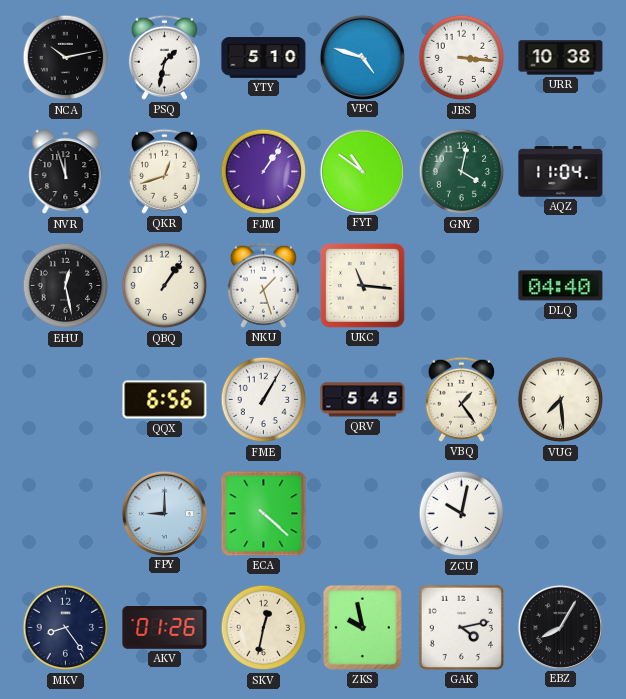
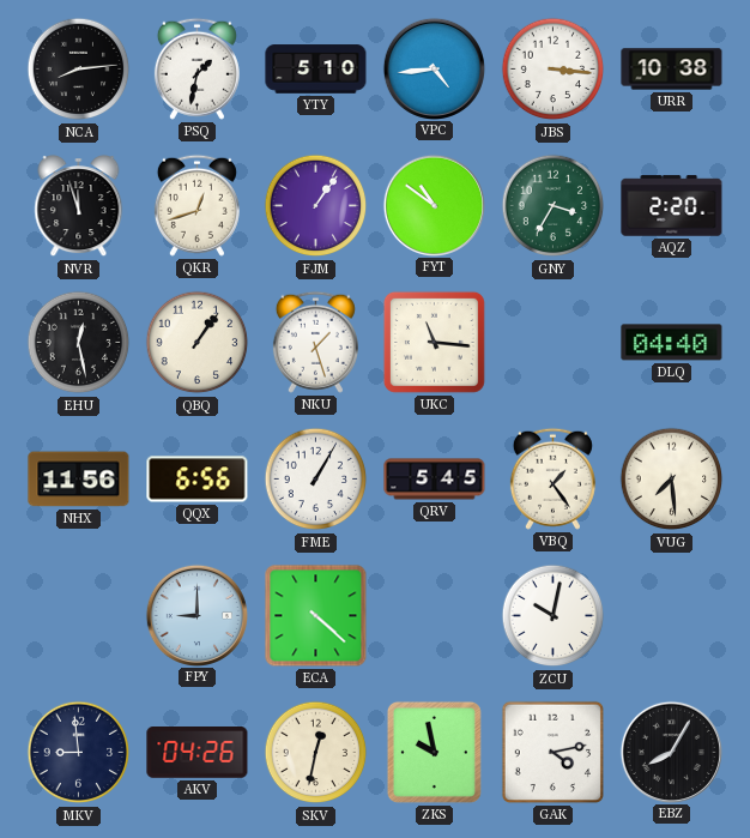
NCA: 10:13 -> 8:14
VPC: 4:48 -> 4:44
GNY: 4:02 -> 3:35
AQZ: 11:04 -> 2:20
NHX: none -> 11:56
MKV: 8:24 -> 8:59
AKV: 01:26 -> 04:26
